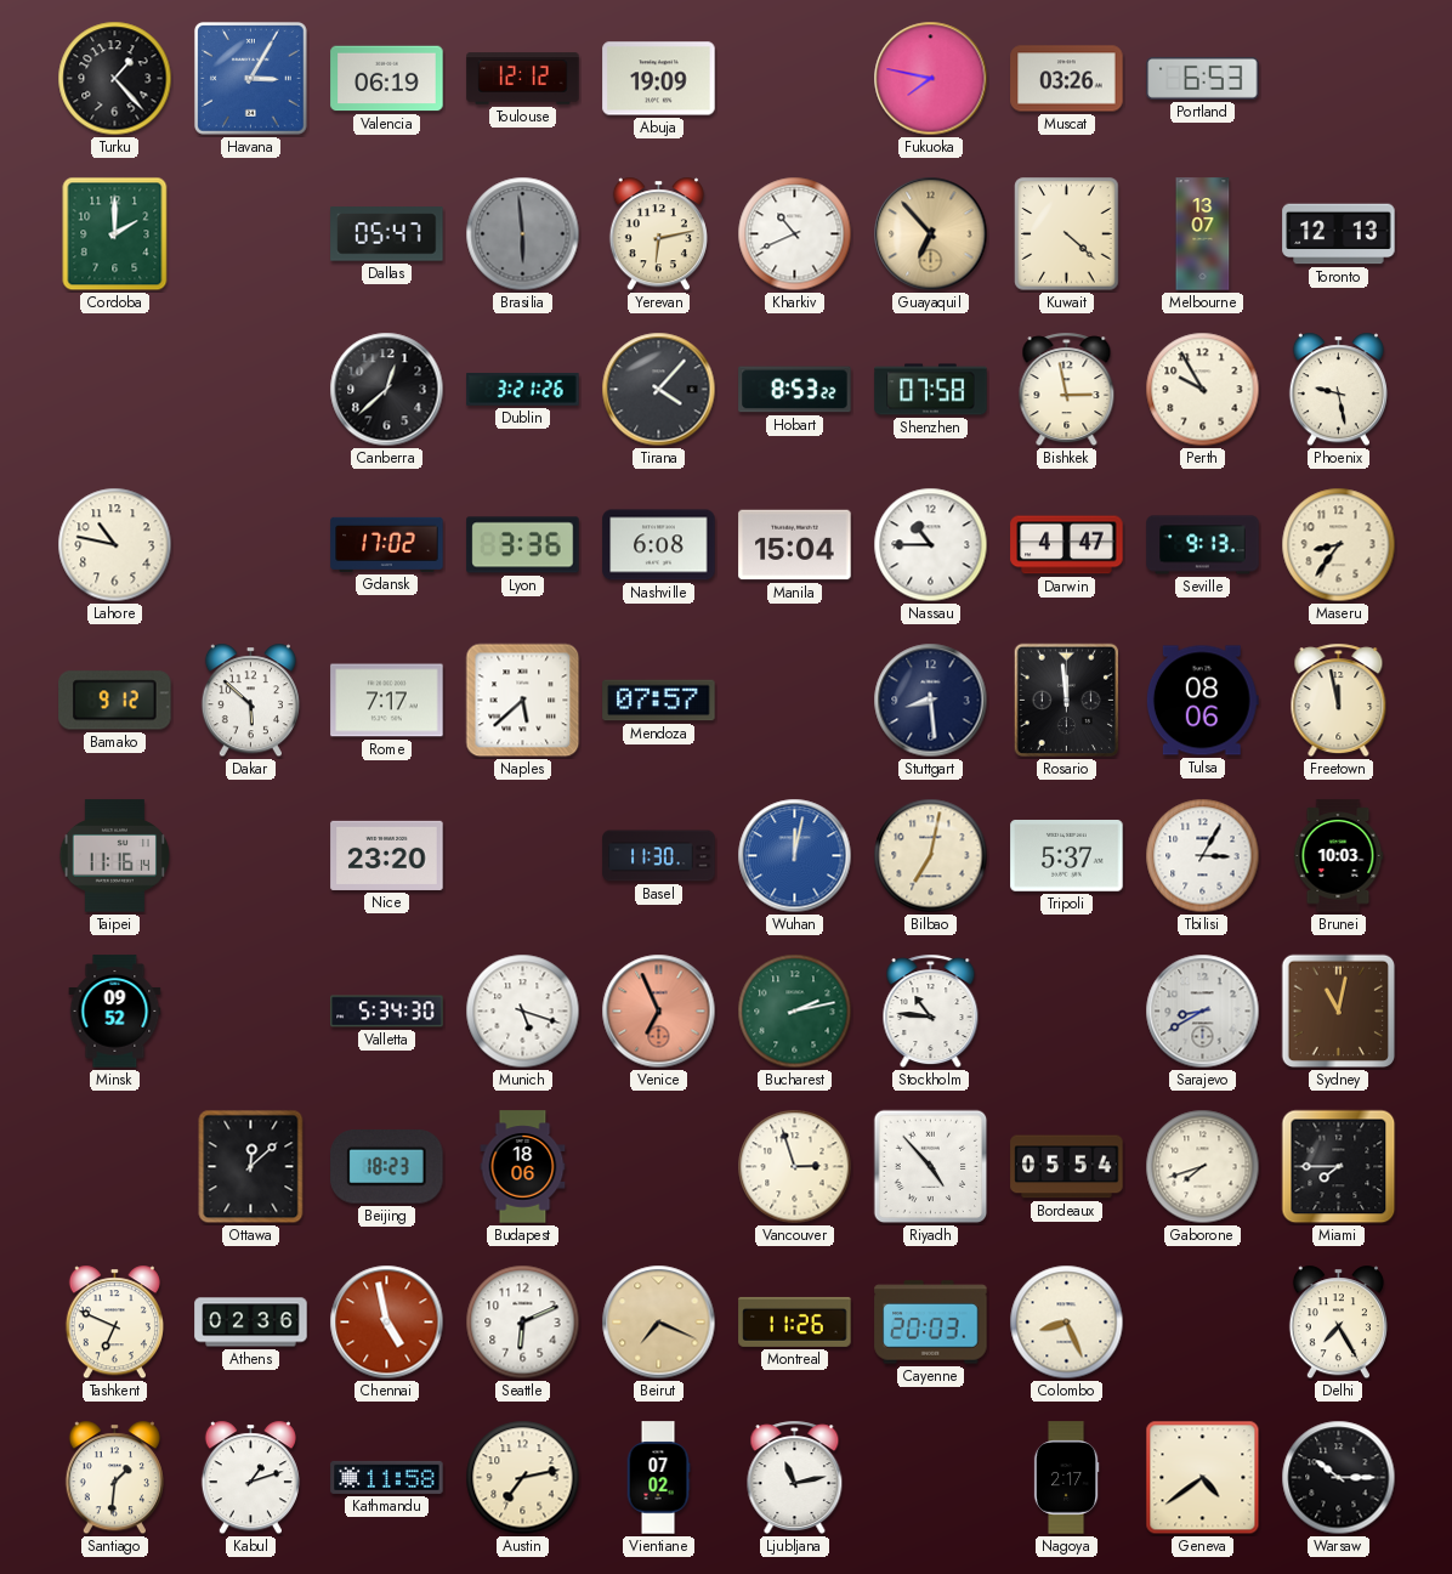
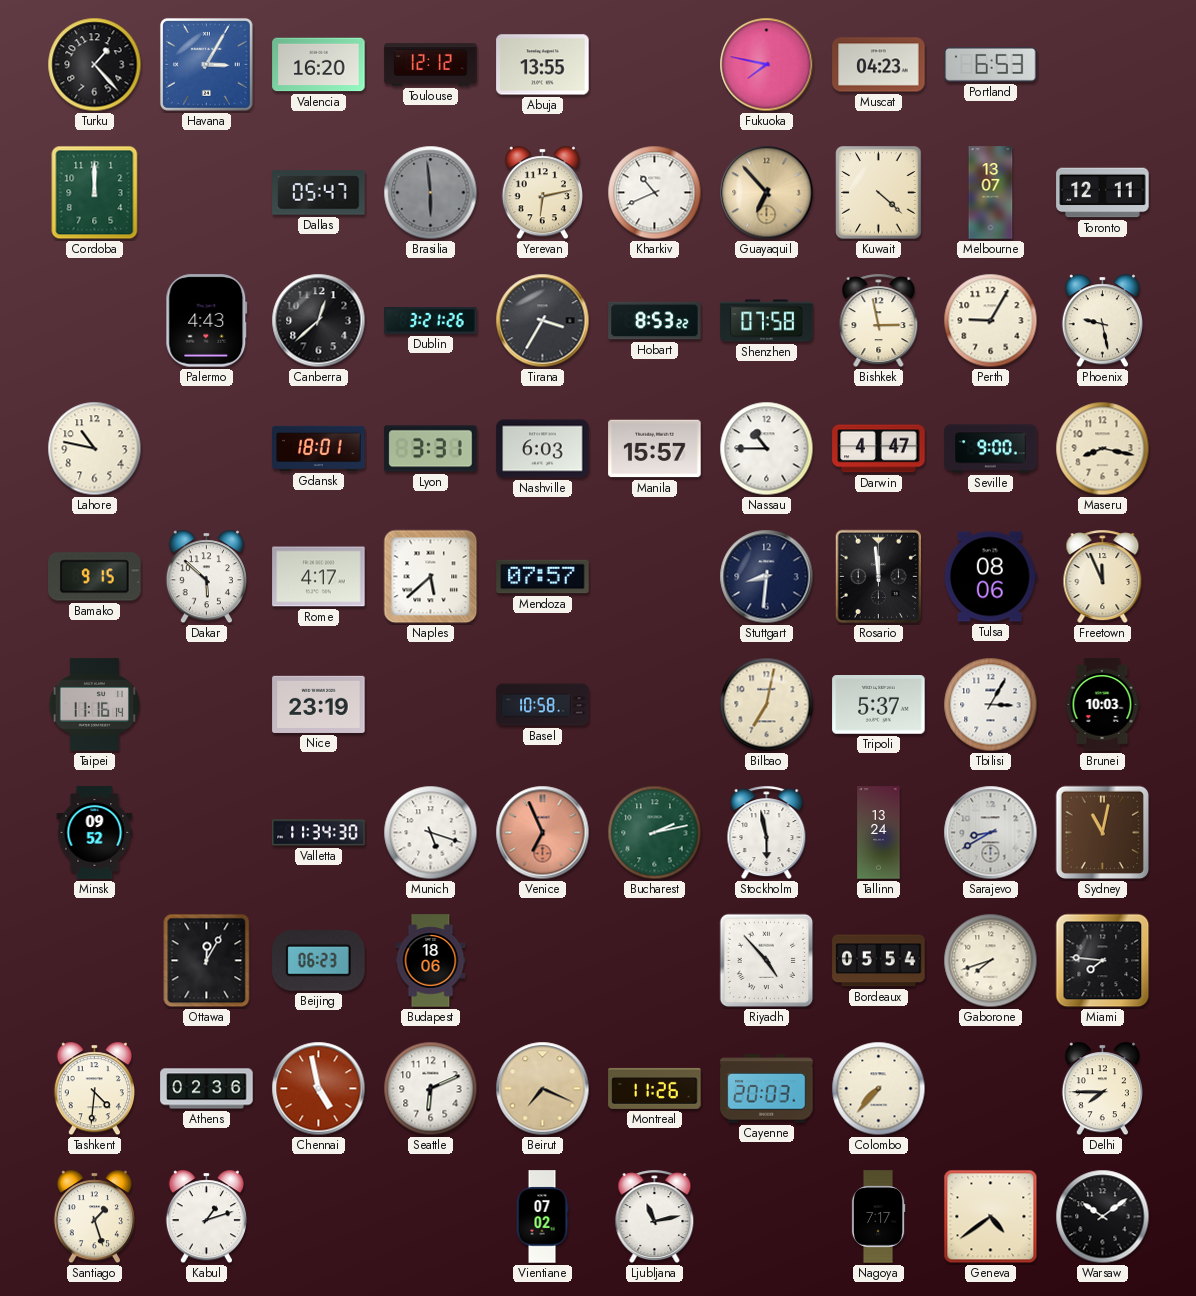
Valencia: 06:19 -> 16:20
Abuja: 19:09 -> 13:55
Muscat: 03:26 -> 04:23
Cordoba: 2:00 -> 12:00
Toronto: 12:13 -> 12:11
Palermo: none -> 4:43
Tirana: 4:07 -> 3:35
Perth: 9:55 -> 9:05
Gdansk: 17:02 -> 18:01
Lyon: 3:36 -> 3:31
Nashville: 6:08 -> 6:03
Manila: 15:04 -> 15:57
Seville: 9:13 -> 9:00
Maseru: 8:36 -> 8:17
Bamako: 9:12 -> 9:15
Rome: 7:17 -> 4:17
Stuttgart: 8:29 -> 8:31
Freetown: 11:58 -> 11:56
Nice: 23:20 -> 23:19
Basel: 11:30 -> 10:58
Wuhan: 12:02 -> none
Valletta: 5:34 -> 11:34
Stockholm: 10:46 -> 5:58
Tallinn: none -> 13:24
Ottawa: 12:08 -> 12:05
Beijing: 18:23 -> 06:23
Vancouver: 2:57 -> none
Miami: 7:45 -> 7:46
Tashkent: 6:49 -> 4:31
Colombo: 8:26 -> 7:37
Delhi: 7:25 -> 7:45
Santiago: 1:31 -> 1:27
Kathmandu: 11:58 -> none
Austin: 7:13 -> none
Nagoya: 2:17 -> 7:17
Warsaw: 10:15 -> 10:09
